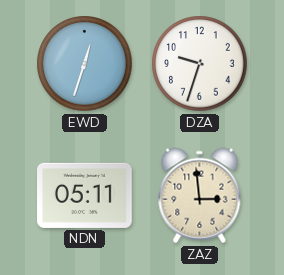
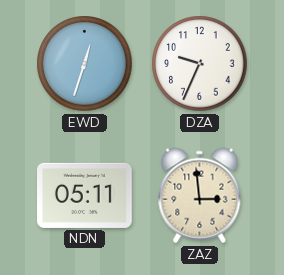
DZA: 9:33 -> 9:34
